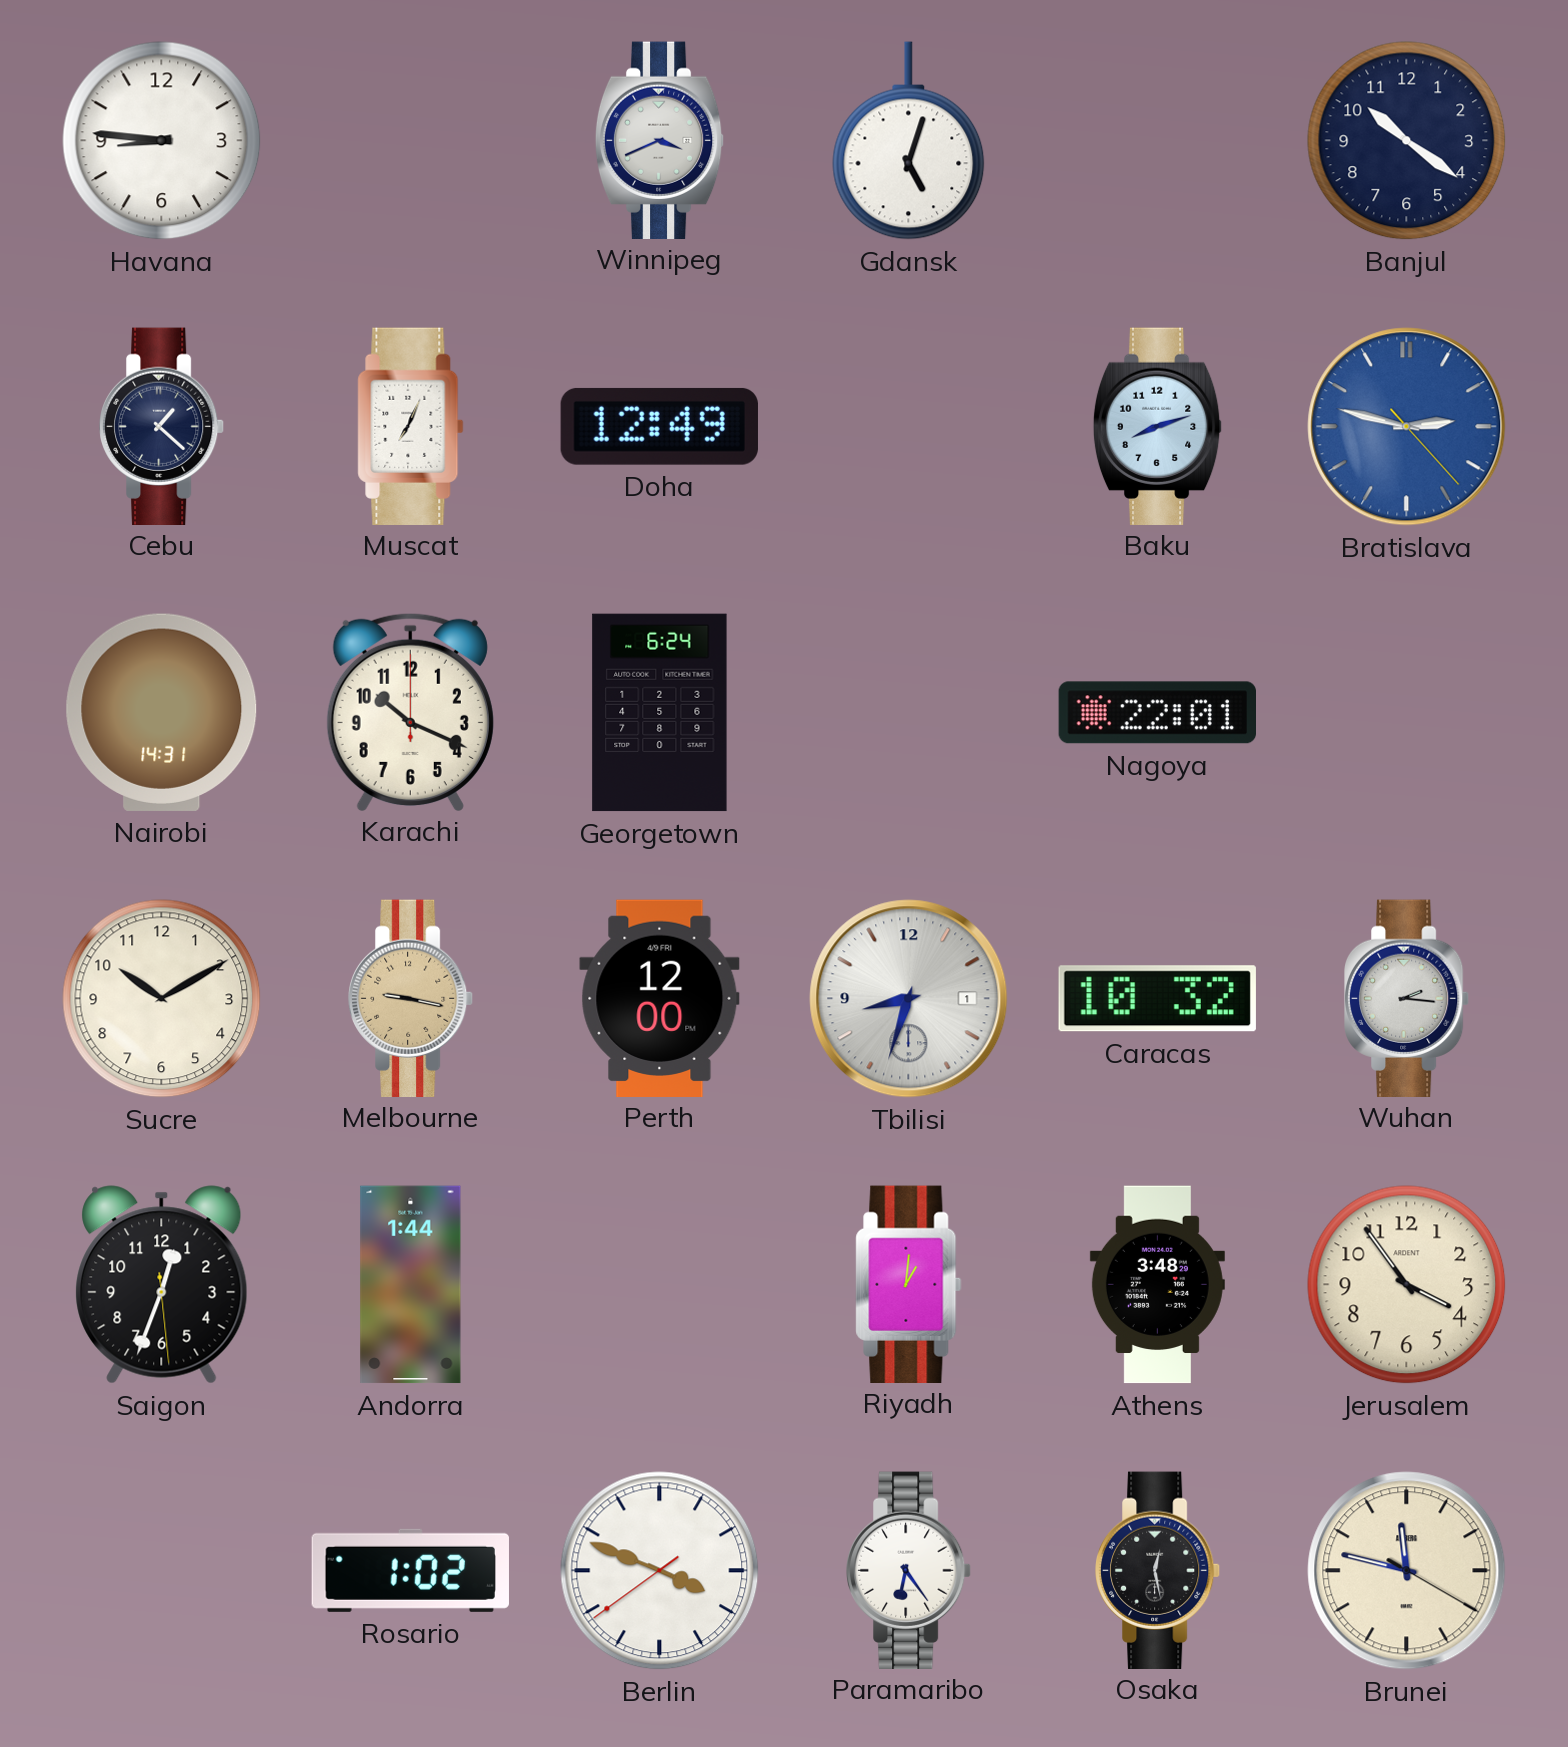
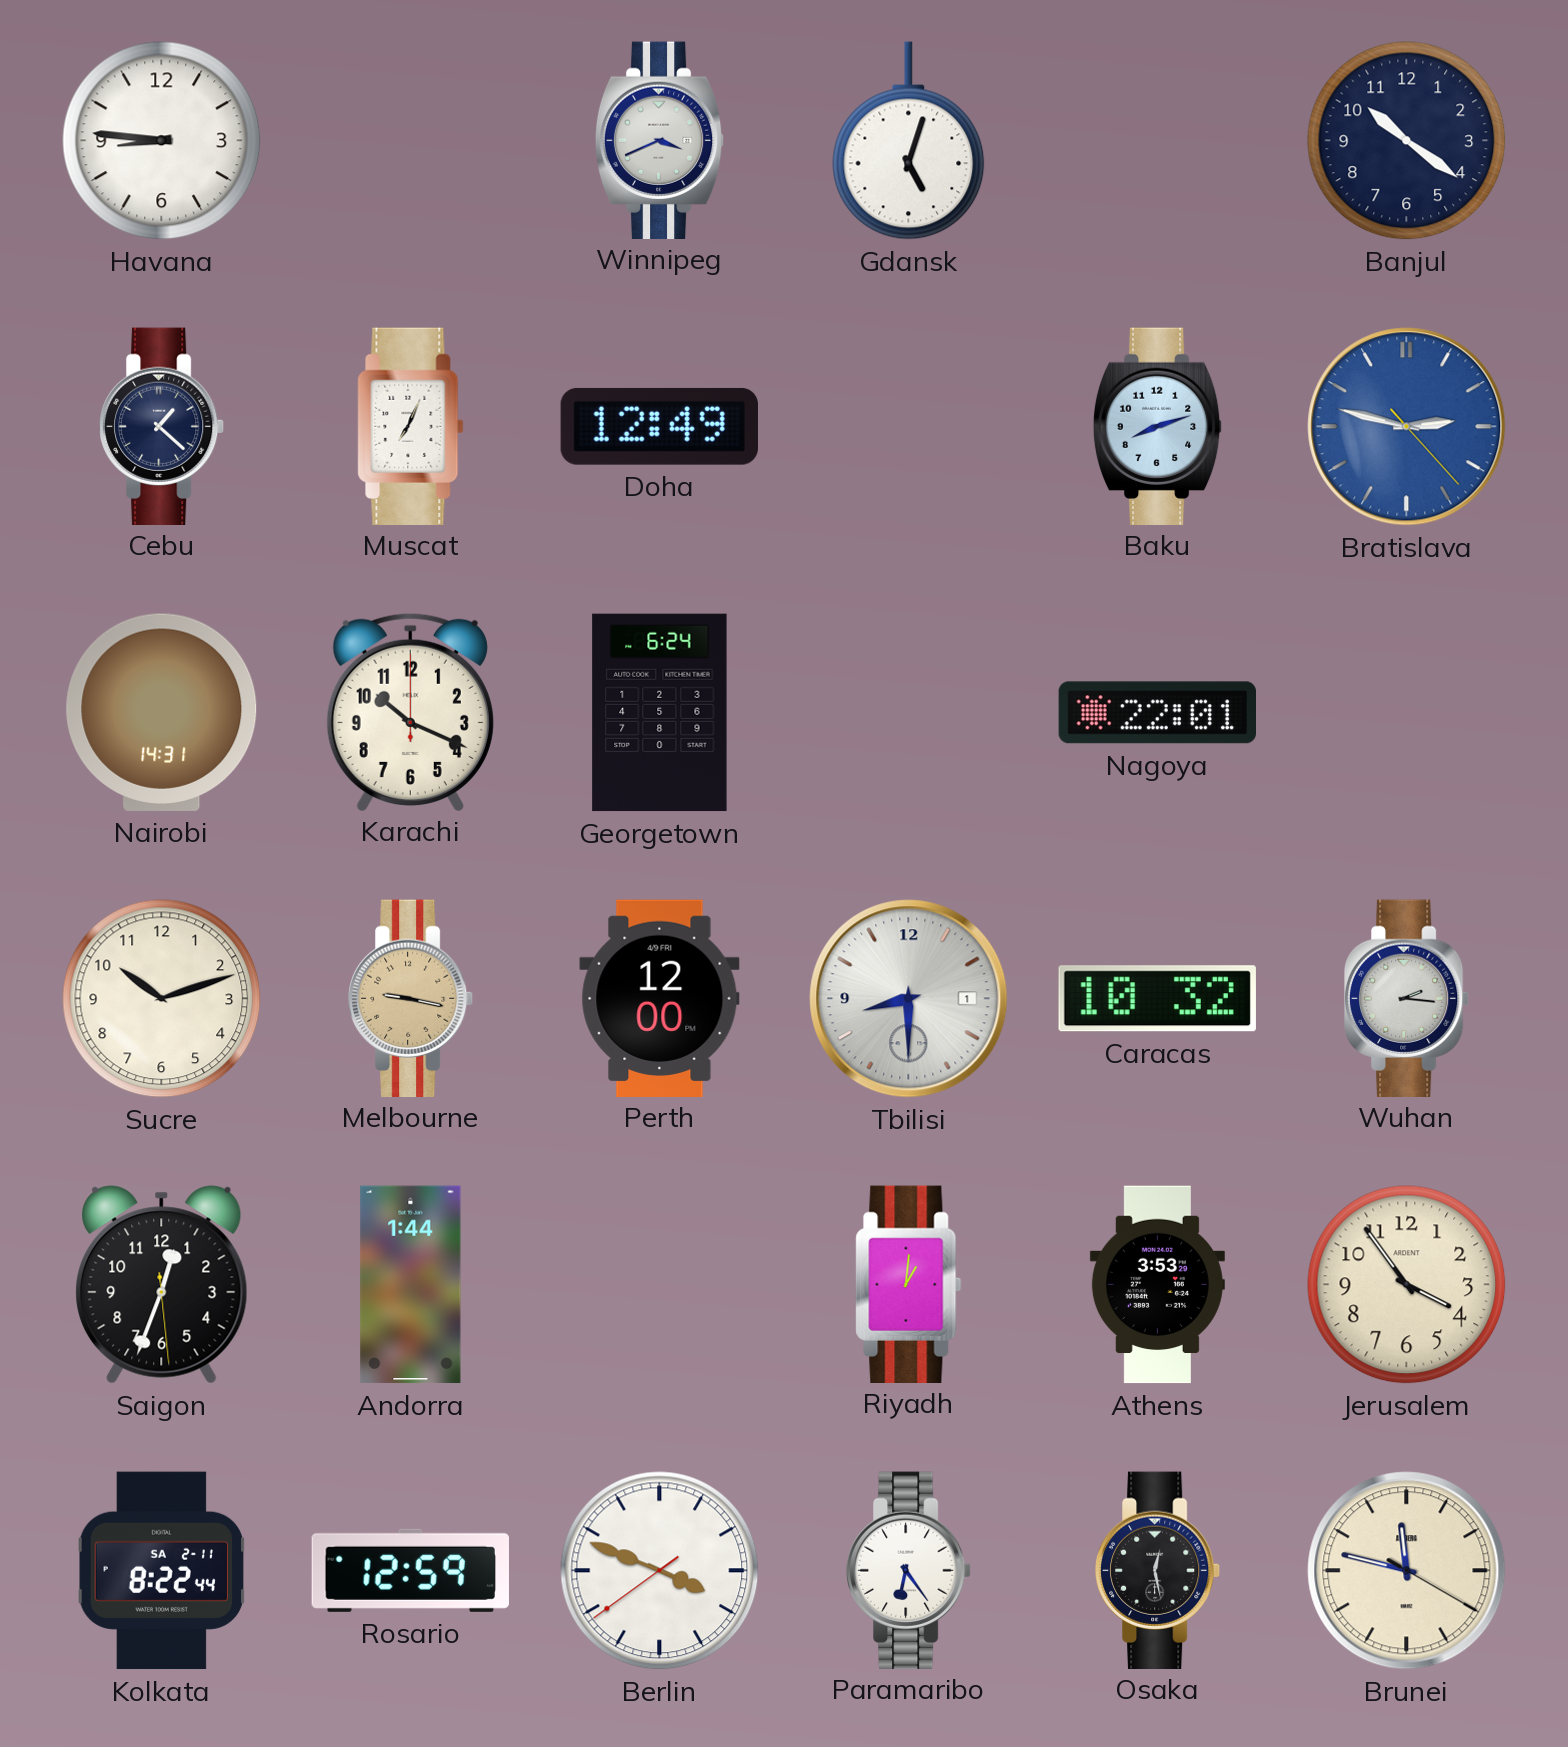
Sucre: 10:10 -> 10:12
Tbilisi: 8:33 -> 8:30
Athens: 3:48 -> 3:53
Kolkata: none -> 8:22
Rosario: 1:02 -> 12:59
